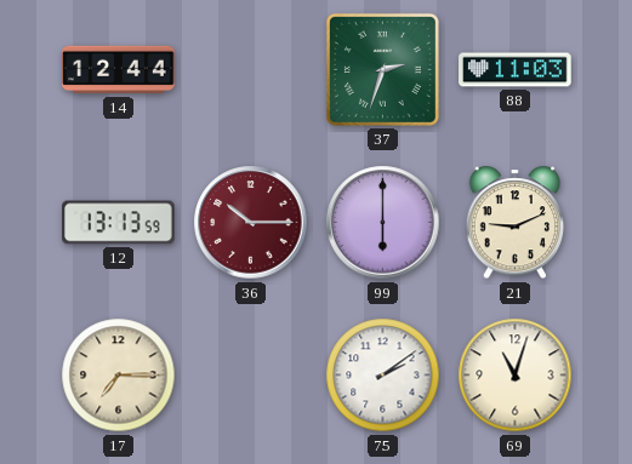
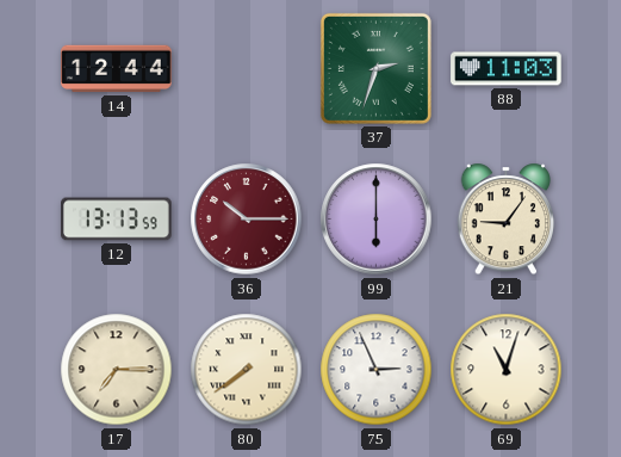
21: 9:11 -> 9:06
80: none -> 7:39
75: 2:09 -> 2:56
